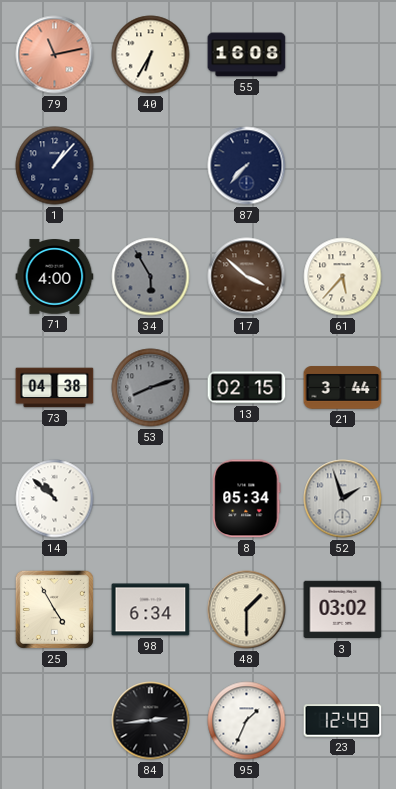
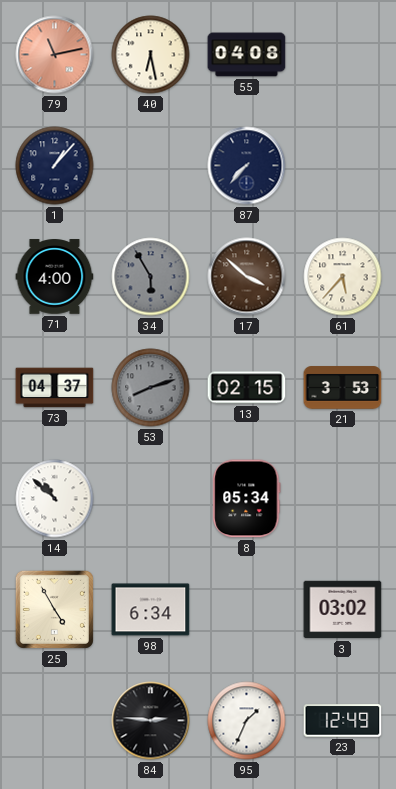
40: 6:35 -> 6:28
55: 16:08 -> 04:08
73: 04:38 -> 04:37
21: 3:44 -> 3:53
52: 1:57 -> none
48: 1:30 -> none
84: 2:44 -> 2:46
